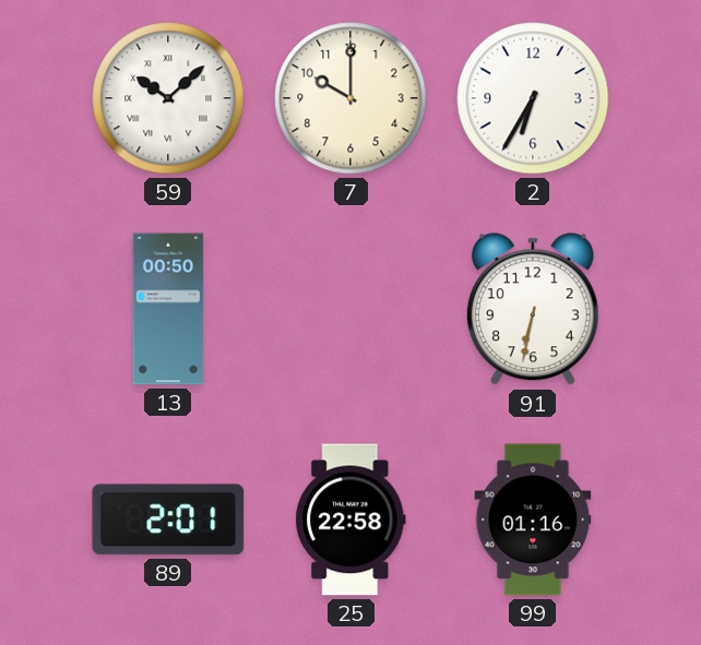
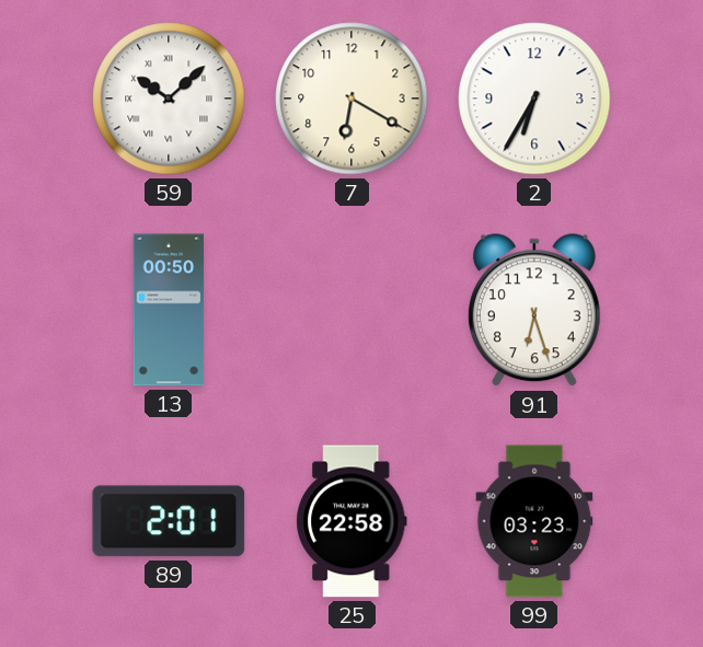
7: 10:00 -> 6:20
91: 6:32 -> 6:27
99: 01:16 -> 03:23
